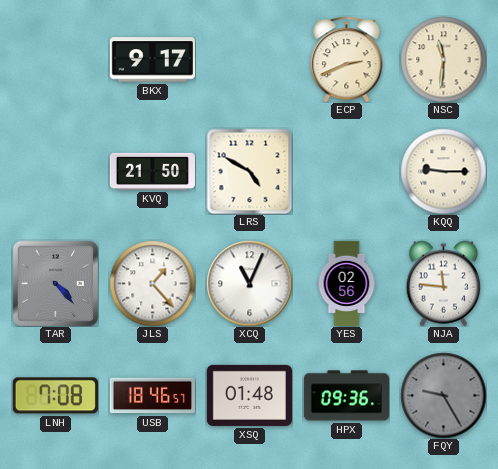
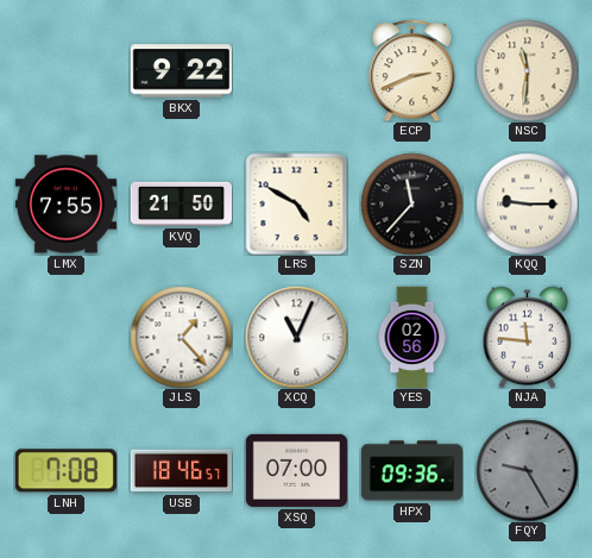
BKX: 9:17 -> 9:22
LMX: none -> 7:55
SZN: none -> 11:37
TAR: 4:23 -> none
XSQ: 01:48 -> 07:00
